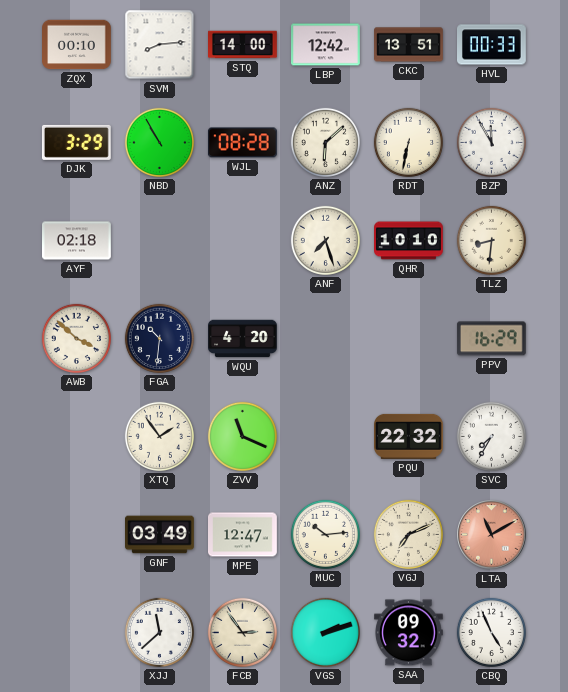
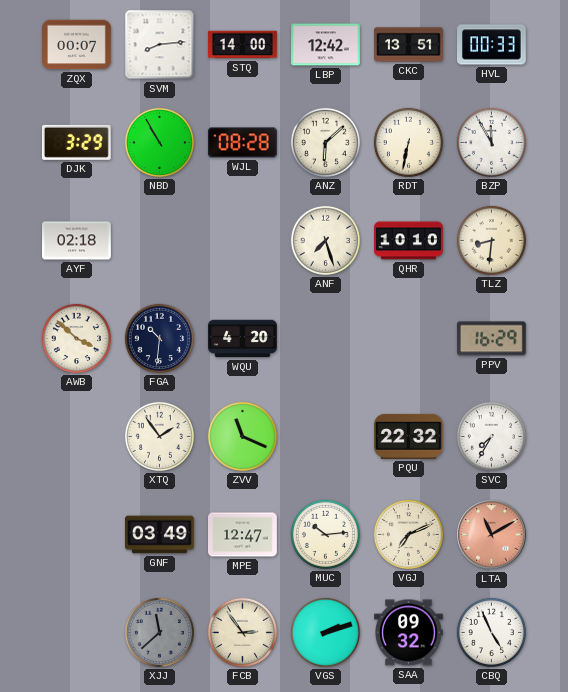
ZQX: 00:10 -> 00:07
XJJ dial: white -> grey
